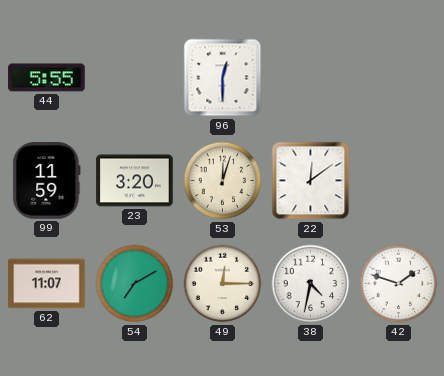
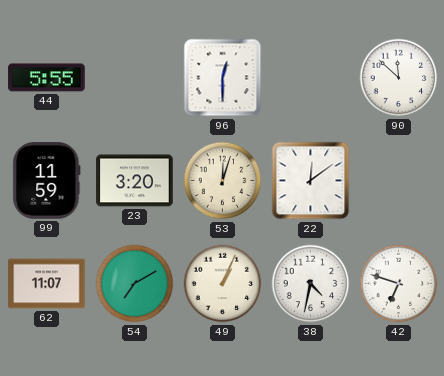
90: none -> 11:52
49: 12:15 -> 1:04
42: 1:48 -> 6:48
